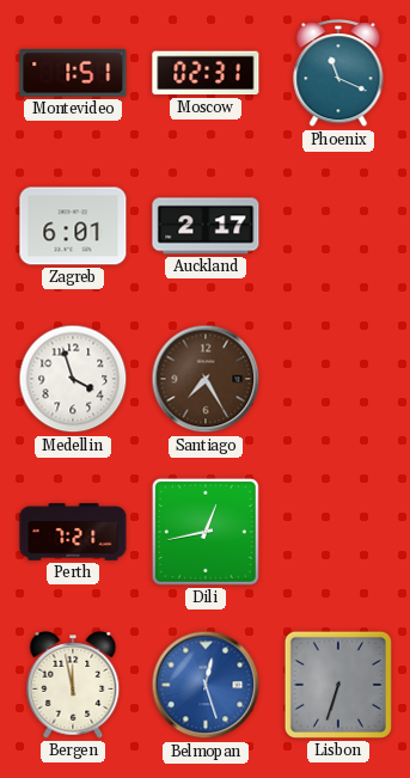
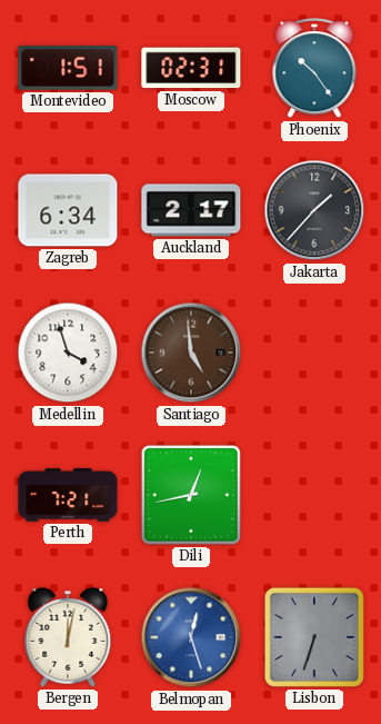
Phoenix: 11:19 -> 10:24
Zagreb: 6:01 -> 6:34
Jakarta: none -> 1:37
Santiago: 7:25 -> 4:59
Bergen: 11:58 -> 12:02
